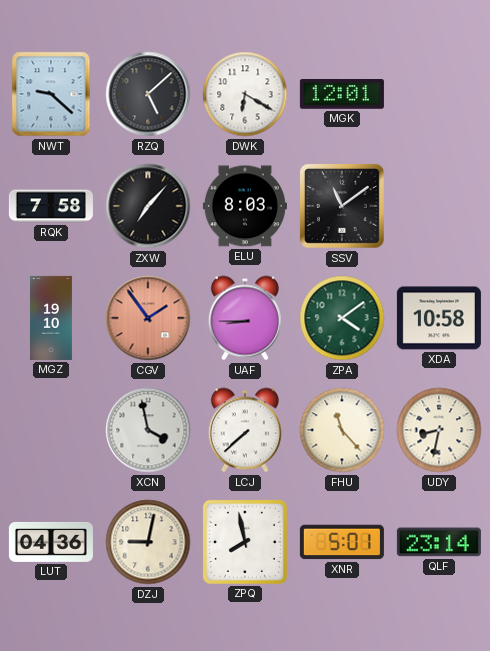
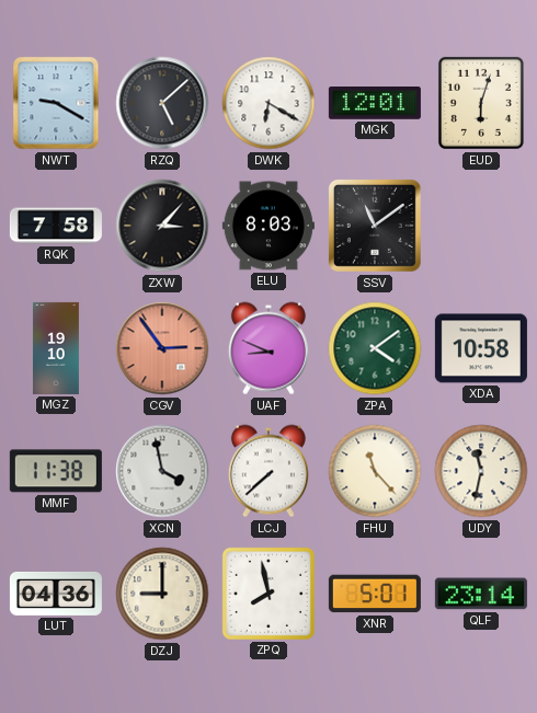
NWT: 9:22 -> 9:20
EUD: none -> 6:03
ZXW: 7:07 -> 3:07
CGV: 1:54 -> 2:54
UAF: 8:45 -> 8:49
MMF: none -> 11:38
UDY: 8:32 -> 11:32
DZJ: 9:02 -> 9:00
